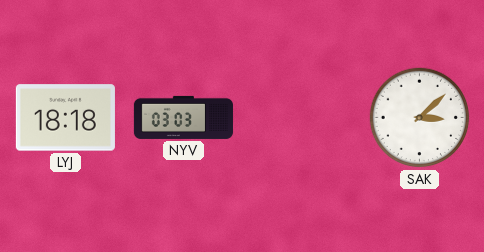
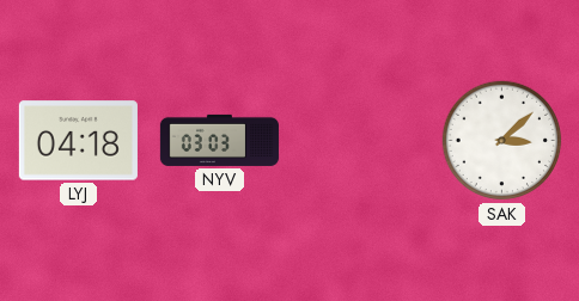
LYJ: 18:18 -> 04:18
